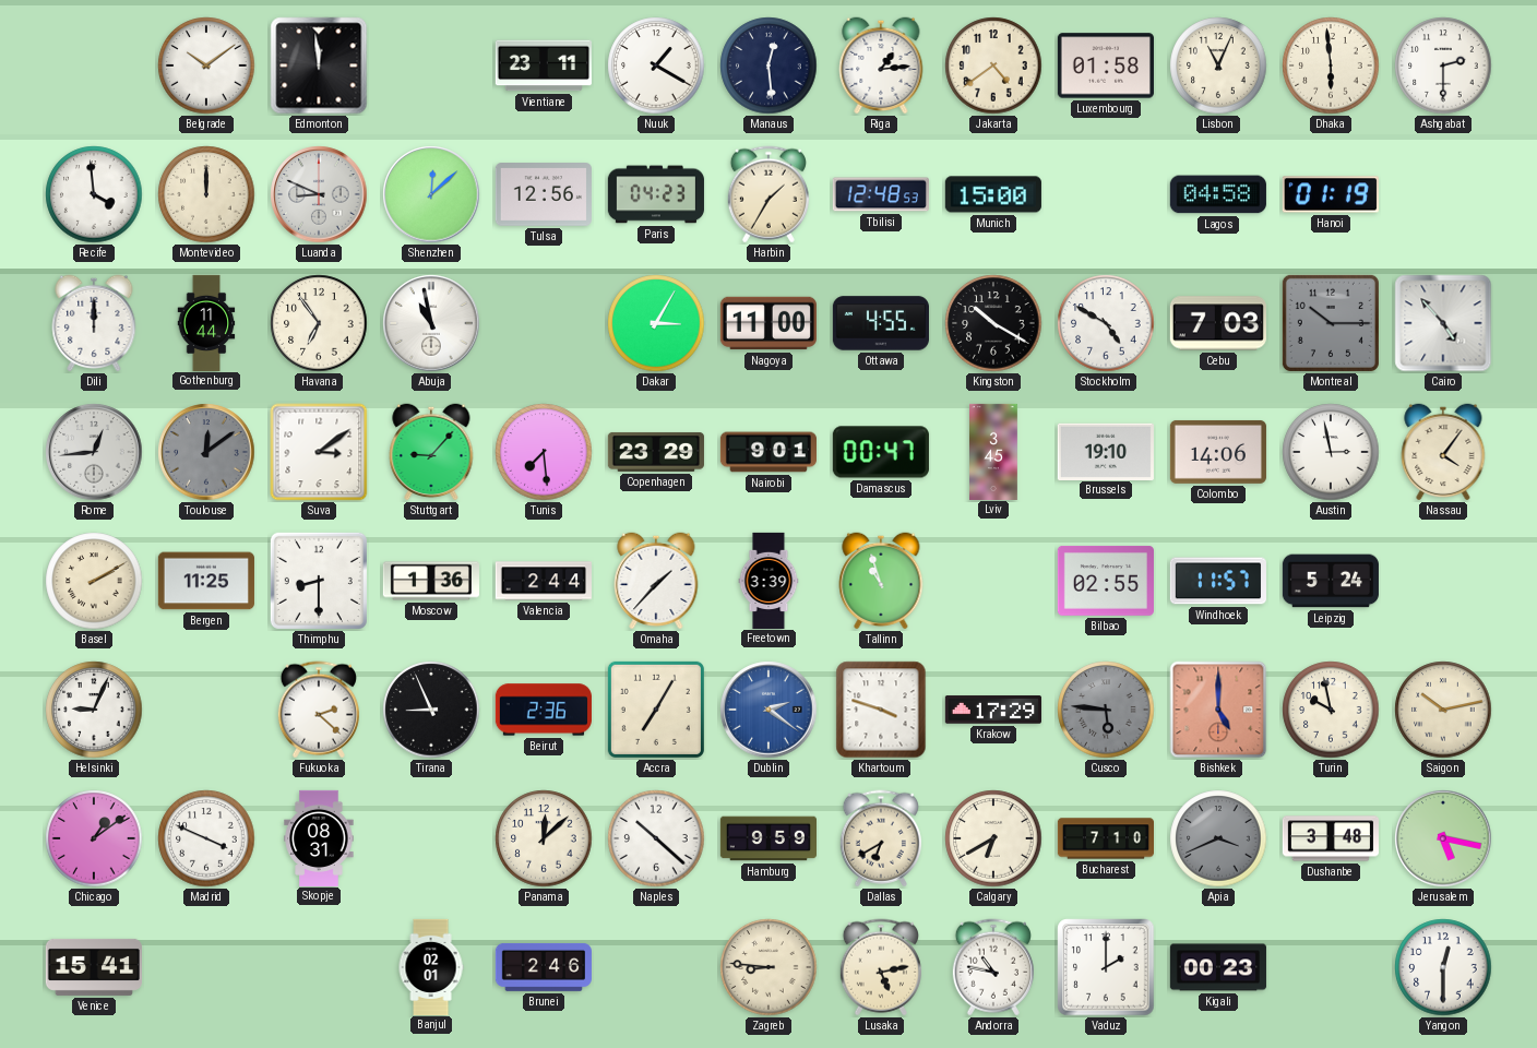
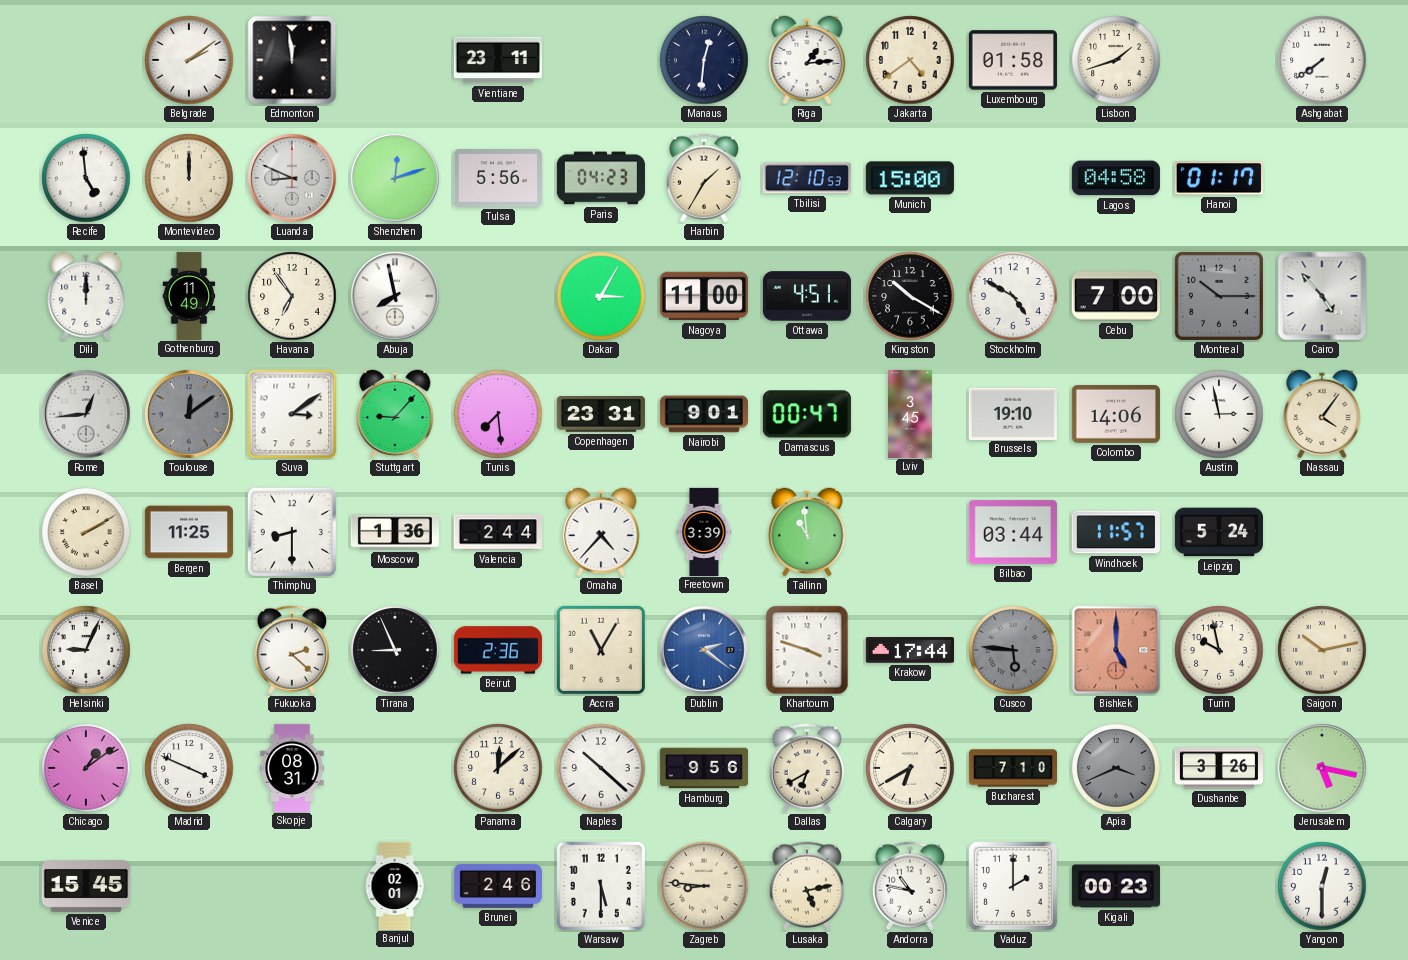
Belgrade: 10:09 -> 2:09
Nuuk: 1:20 -> none
Manaus: 12:29 -> 12:31
Lisbon: 11:04 -> 1:42
Dhaka: 5:59 -> none
Ashgabat: 2:30 -> 7:39
Recife: 3:59 -> 4:59
Shenzhen: 12:08 -> 12:12
Tulsa: 12:56 -> 5:56
Tbilisi: 12:48 -> 12:10
Hanoi: 01:19 -> 01:17
Gothenburg: 11:44 -> 11:49
Abuja: 10:58 -> 7:58
Ottawa: 4:55 -> 4:51
Cebu: 7:03 -> 7:00
Copenhagen: 23:29 -> 23:31
Omaha: 1:37 -> 4:37
Tallinn: 10:57 -> 10:59
Bilbao: 02:55 -> 03:44
Accra: 7:05 -> 11:05
Krakow: 17:29 -> 17:44
Hamburg: 9:59 -> 9:56
Dushanbe: 3:48 -> 3:26
Venice: 15:41 -> 15:45
Warsaw: none -> 5:30
